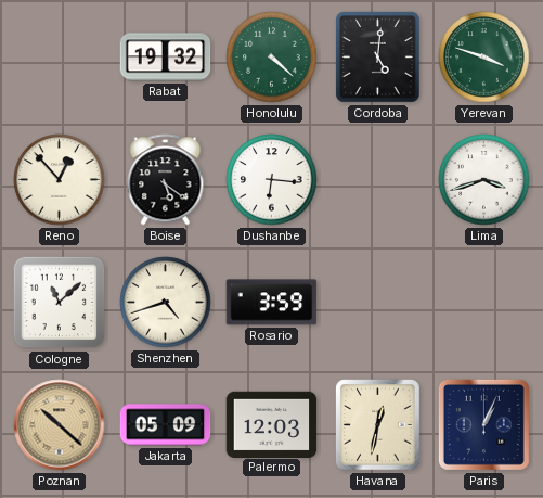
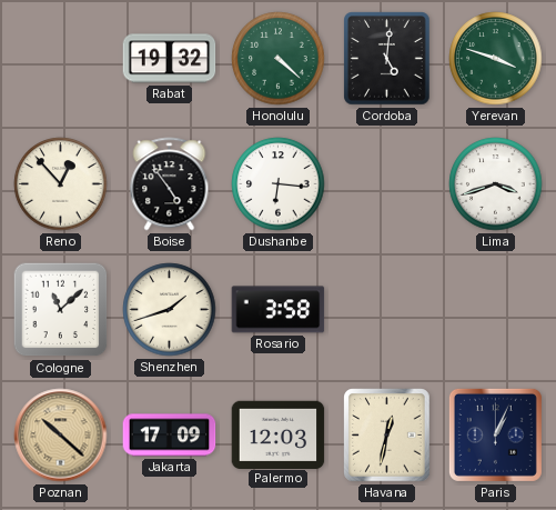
Boise: 5:21 -> 4:54
Shenzhen: 4:42 -> 1:42
Rosario: 3:59 -> 3:58
Jakarta: 05:09 -> 17:09
